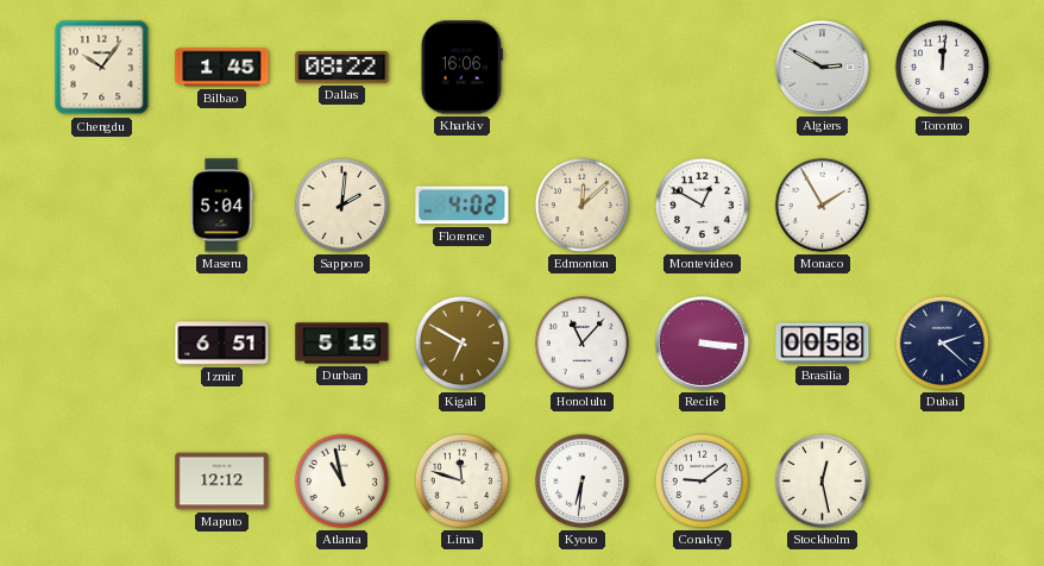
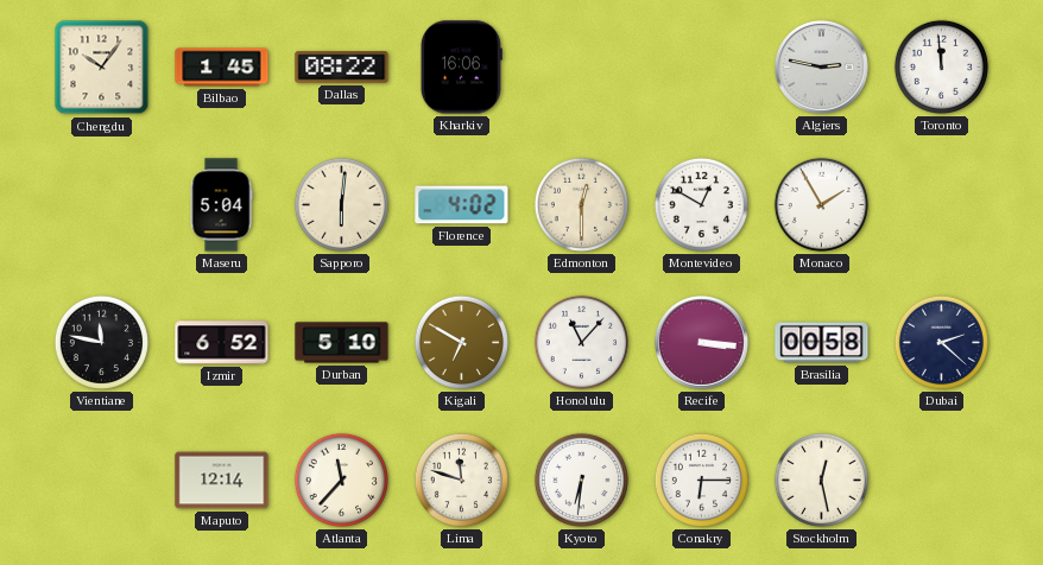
Algiers: 2:50 -> 2:47
Toronto: 12:01 -> 11:59
Sapporo: 2:01 -> 6:01
Edmonton: 12:08 -> 12:30
Vientiane: none -> 11:47
Izmir: 6:51 -> 6:52
Durban: 5:15 -> 5:10
Maputo: 12:12 -> 12:14
Atlanta: 10:58 -> 11:37
Conakry: 9:09 -> 6:15
